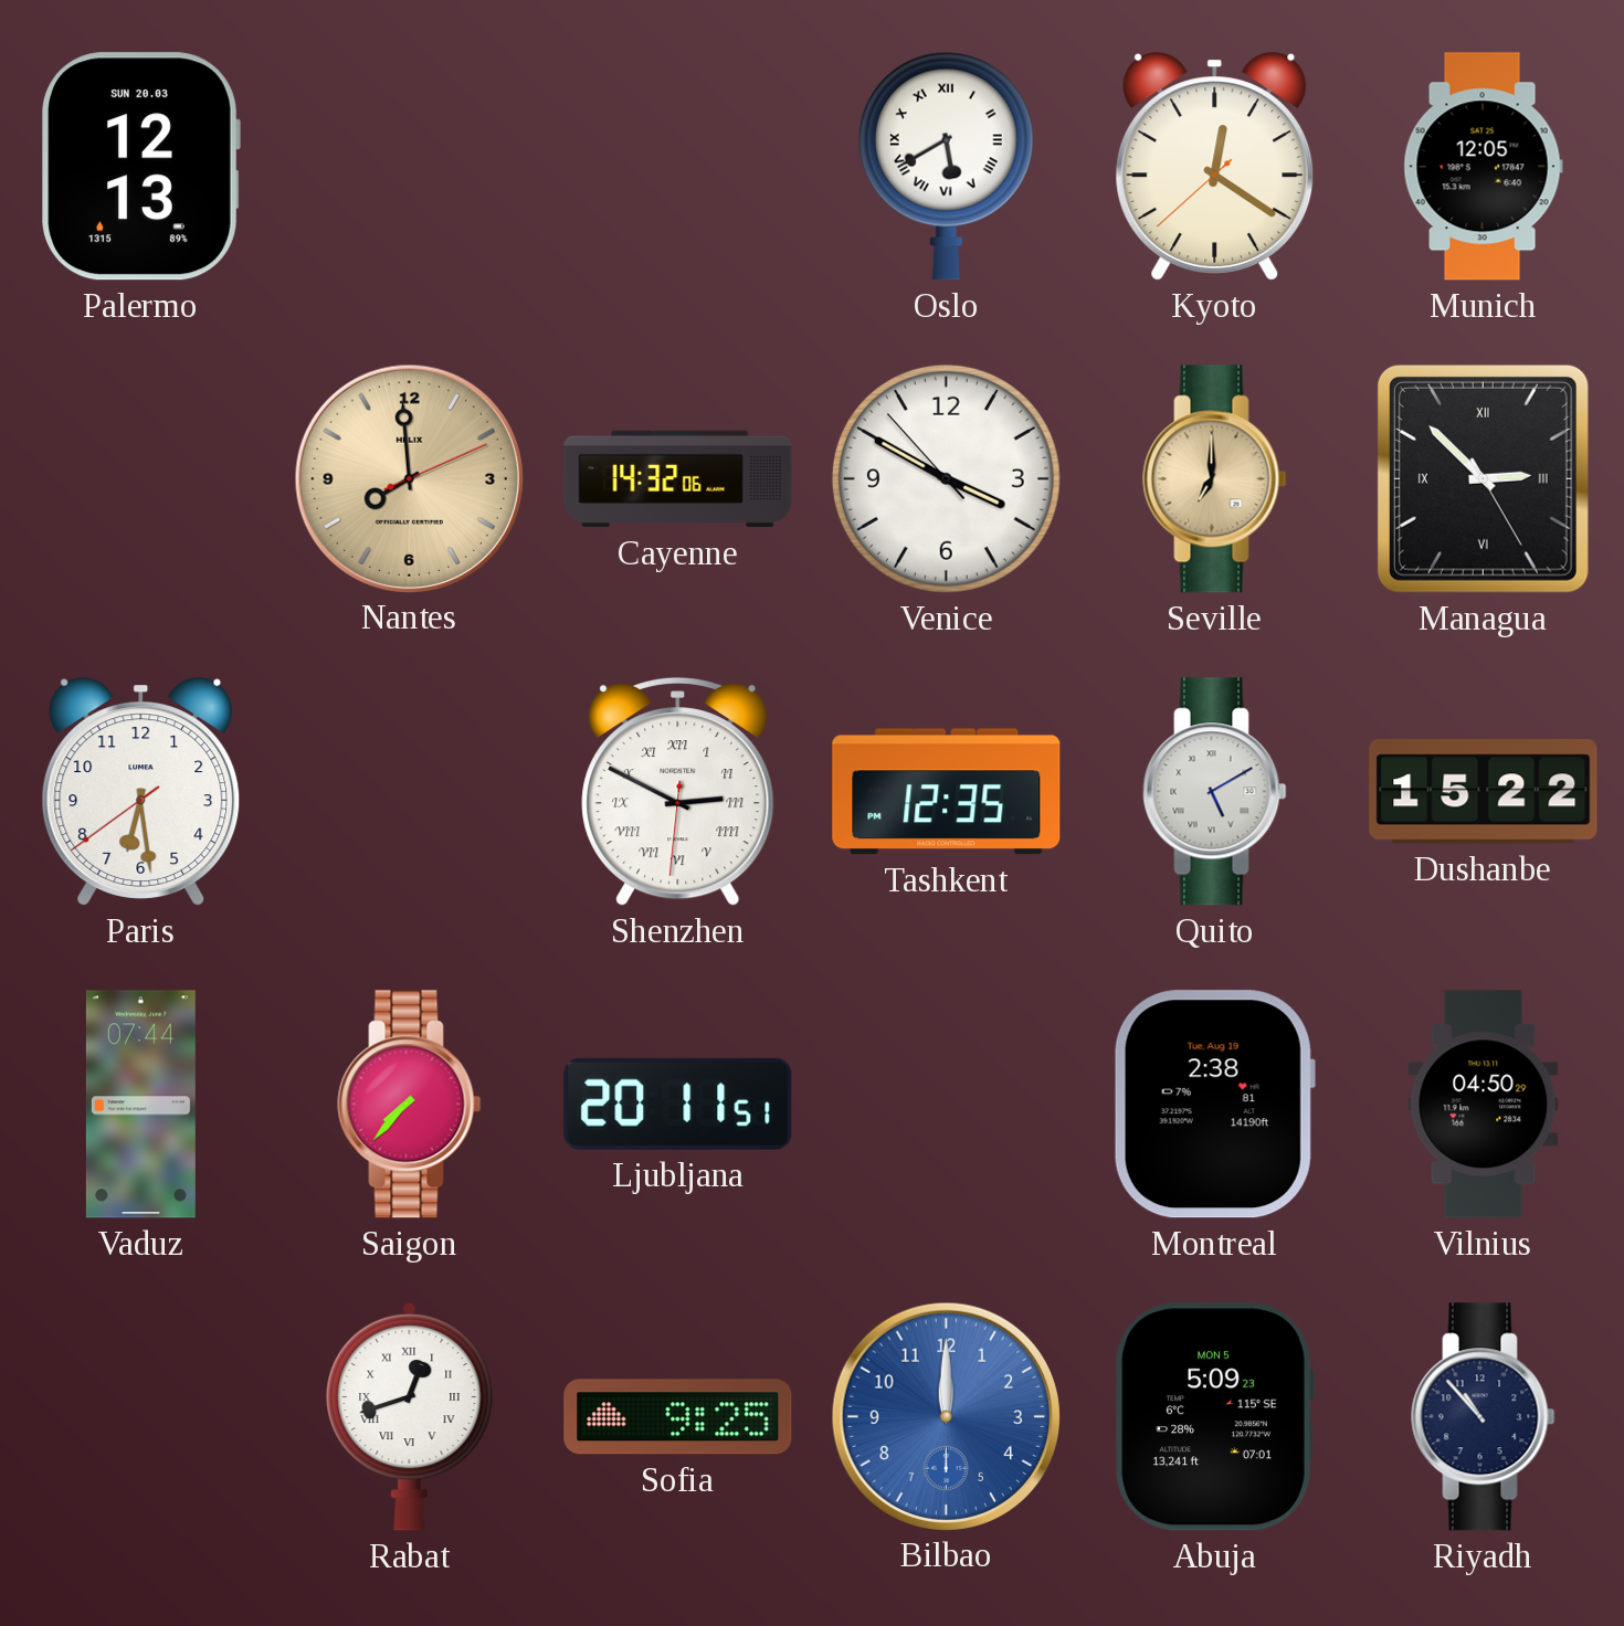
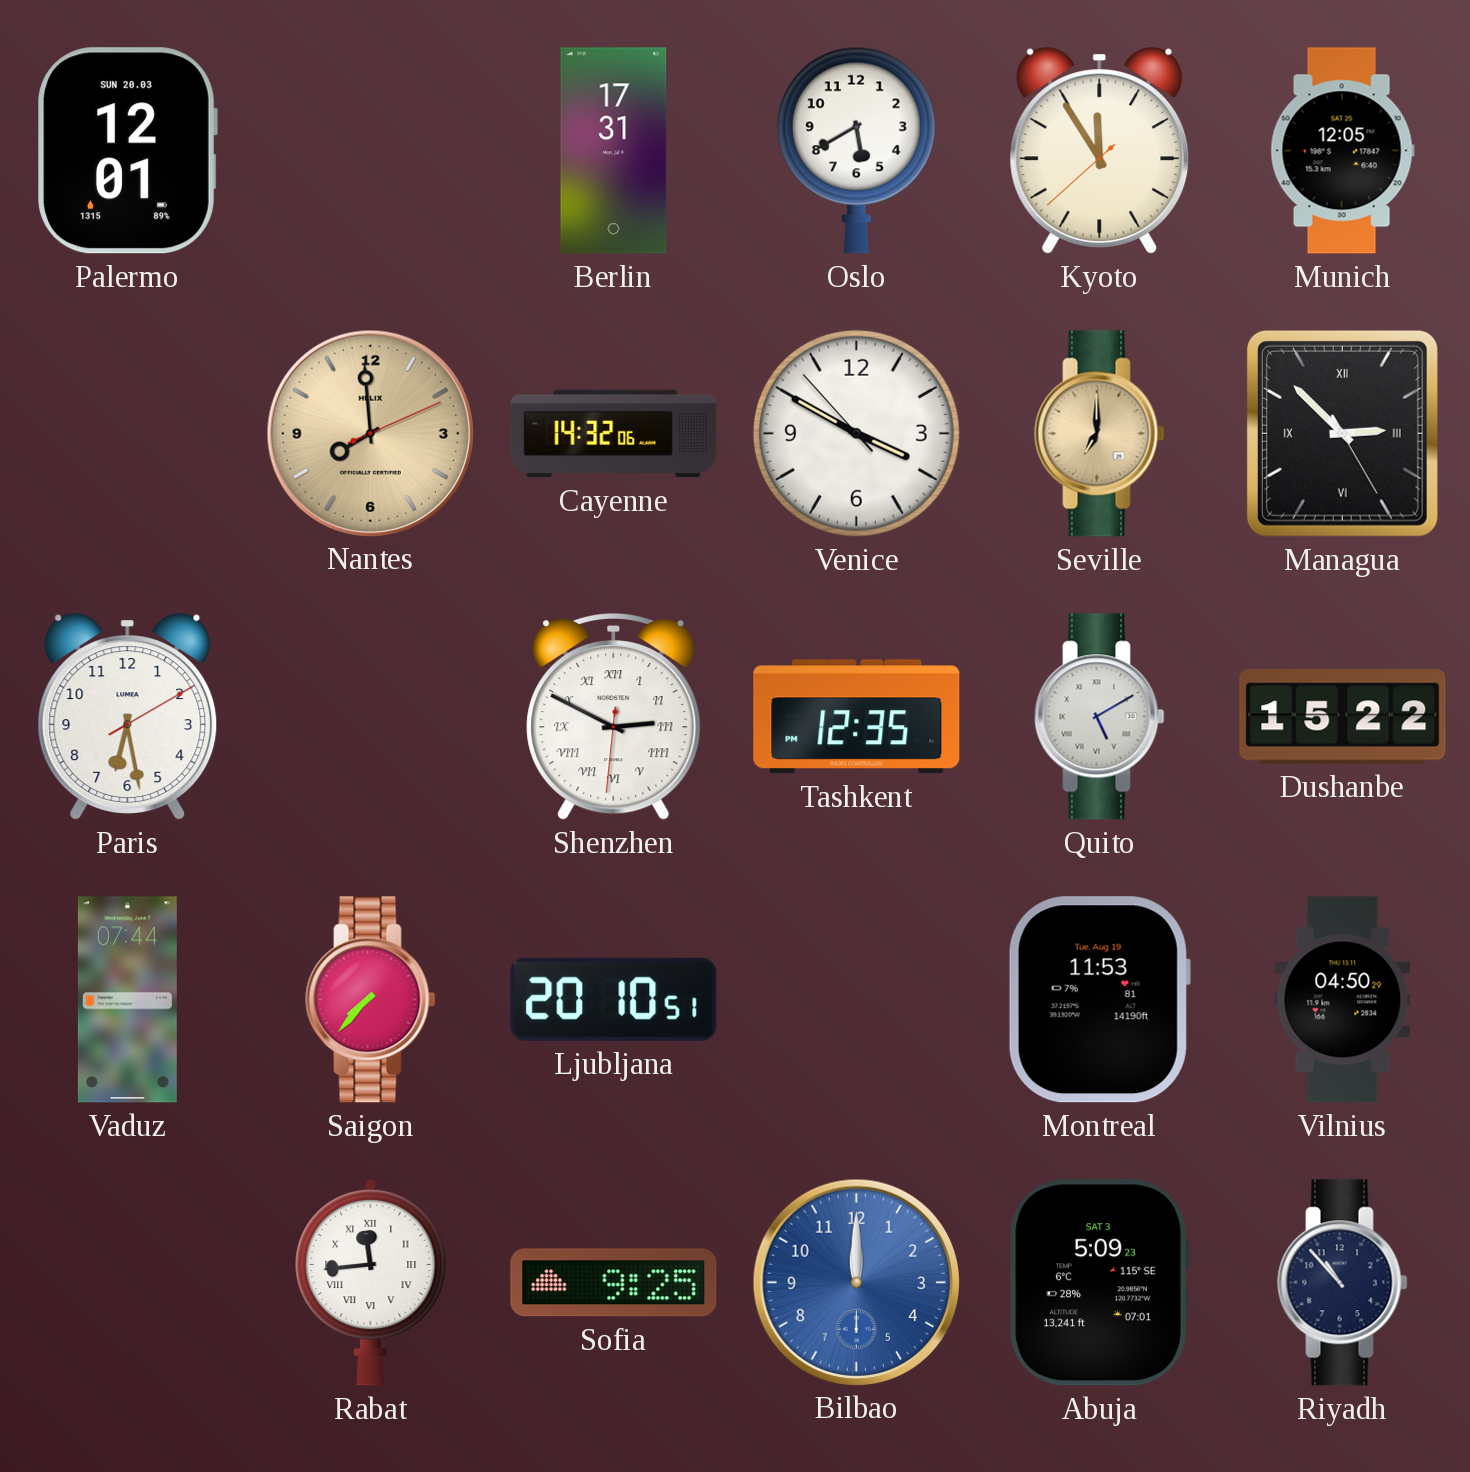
Palermo: 12:13 -> 12:01
Berlin: none -> 17:31
Oslo numerals: Roman -> Arabic
Kyoto: 12:20 -> 11:54
Paris: 6:28:39 -> 6:28:10
Ljubljana: 20:11 -> 20:10
Montreal: 2:38 -> 11:53
Rabat: 12:42 -> 11:44
Abuja date: MON 5 -> SAT 3
